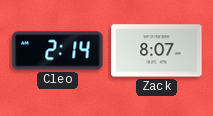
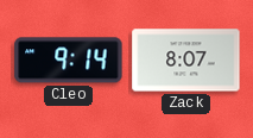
Cleo: 2:14 -> 9:14
